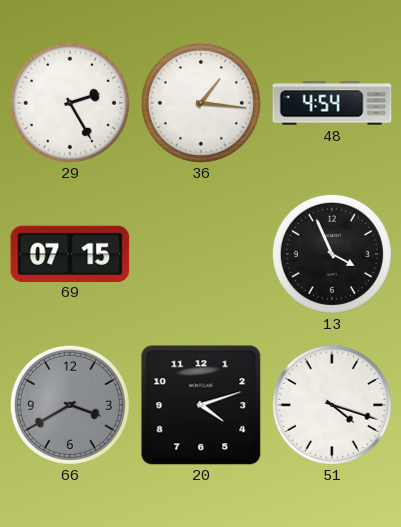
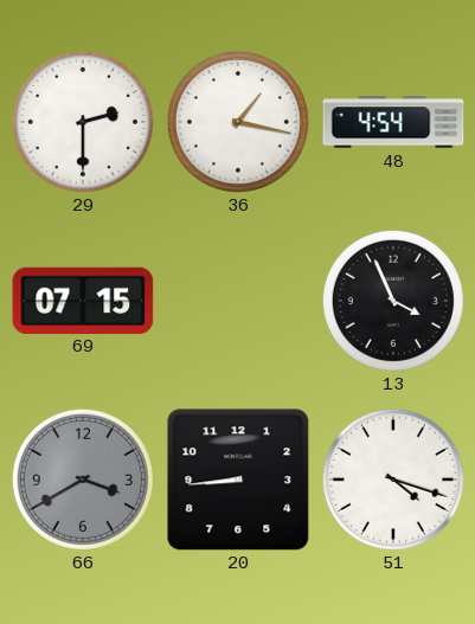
29: 2:25 -> 2:30
36: 1:16 -> 1:17
20: 4:12 -> 8:44
